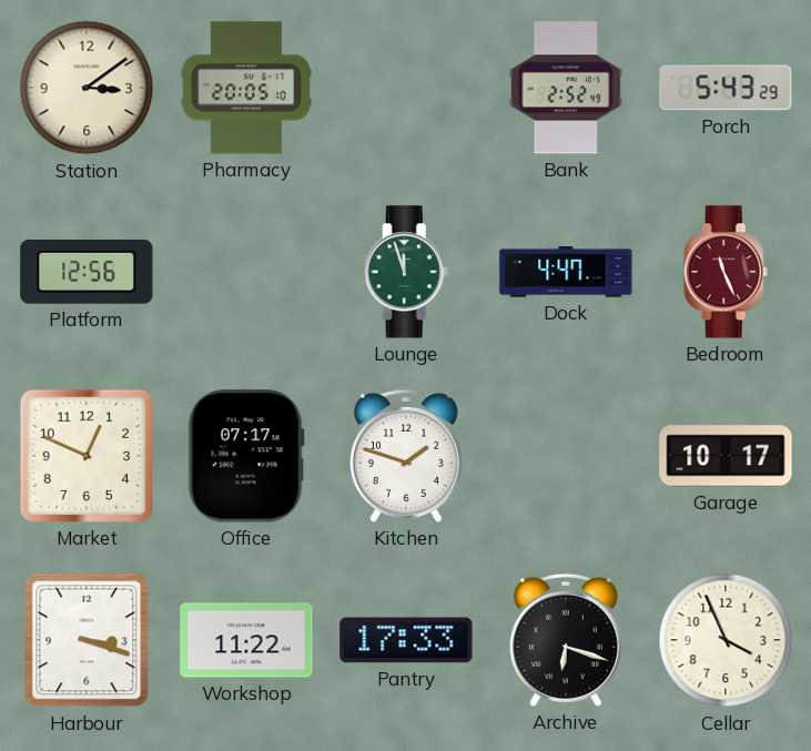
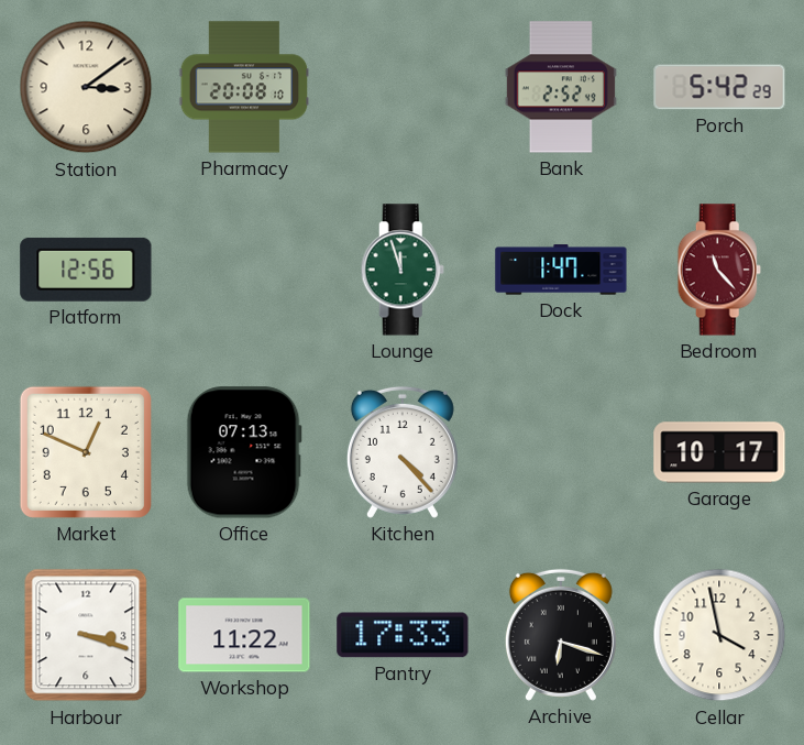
Pharmacy: 20:05 -> 20:08
Porch: 5:43 -> 5:42
Dock: 4:47 -> 1:47
Bedroom: 11:26 -> 11:23
Office: 07:17 -> 07:13
Kitchen: 1:48 -> 4:23
Cellar: 3:56 -> 3:58
